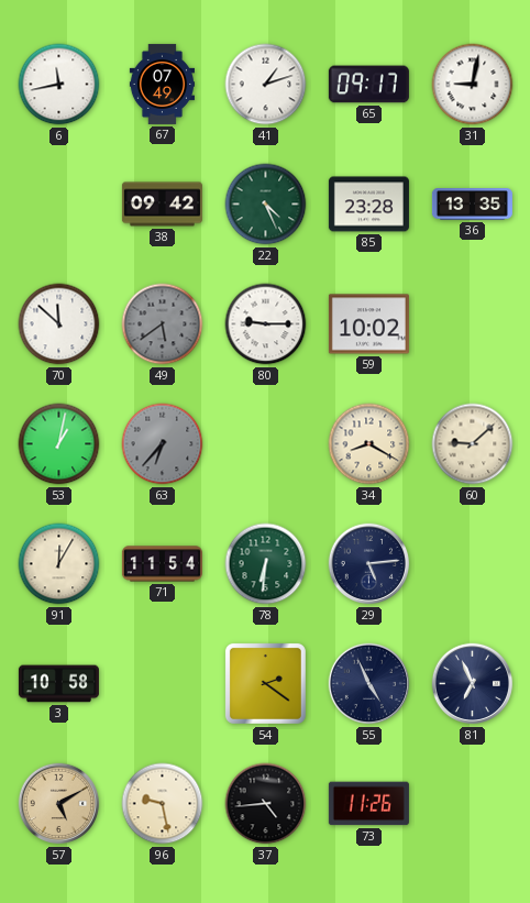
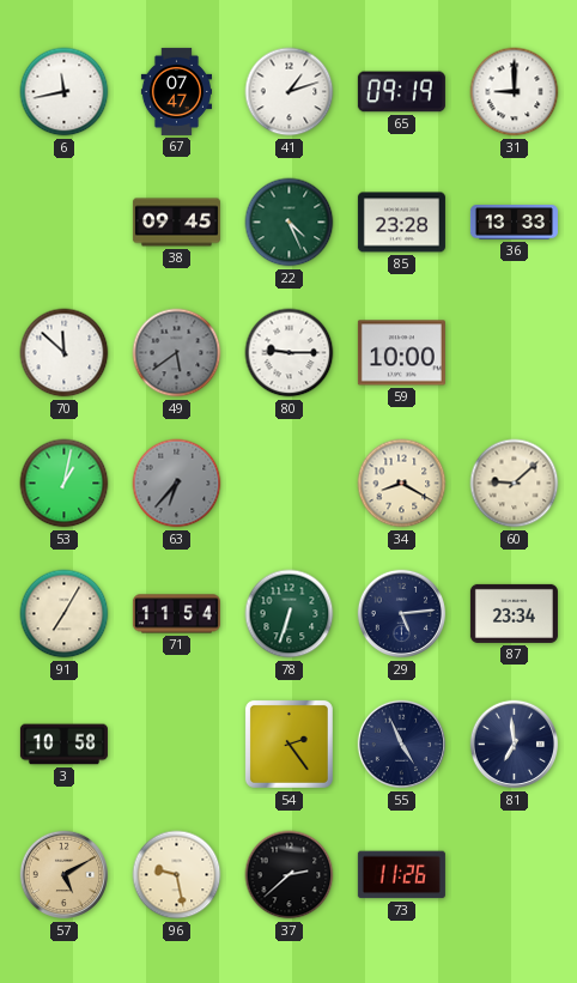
67: 07:49 -> 07:47
65: 09:17 -> 09:19
31: 9:02 -> 9:00
38: 09:42 -> 09:45
36: 13:35 -> 13:33
59: 10:02 -> 10:00
91: 12:05 -> 7:05
78: 6:31 -> 6:33
87: none -> 23:34
54: 2:21 -> 2:24
81: 6:56 -> 6:59
37: 4:44 -> 2:38
